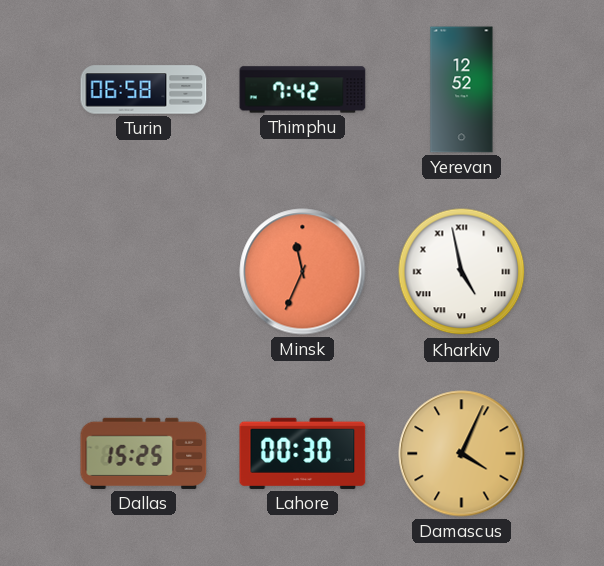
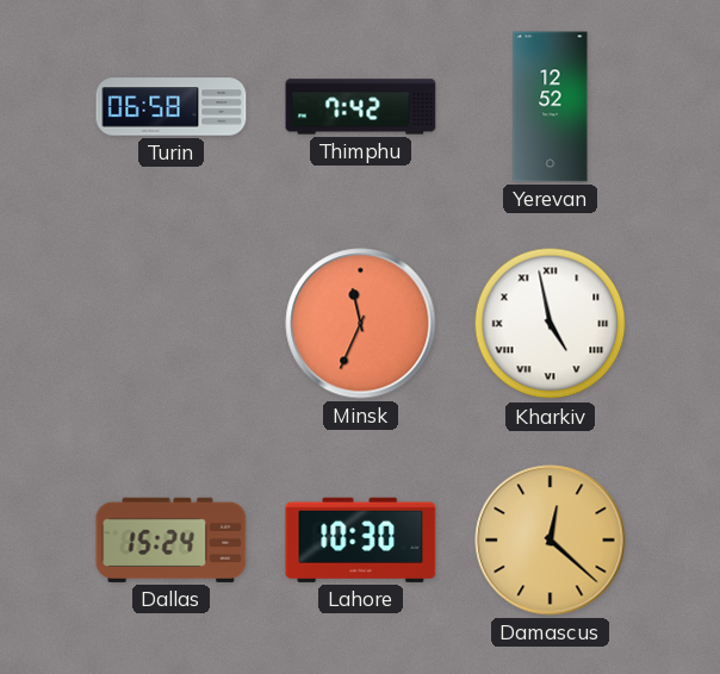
Dallas: 15:25 -> 15:24
Lahore: 00:30 -> 10:30
Damascus: 4:04 -> 12:22
